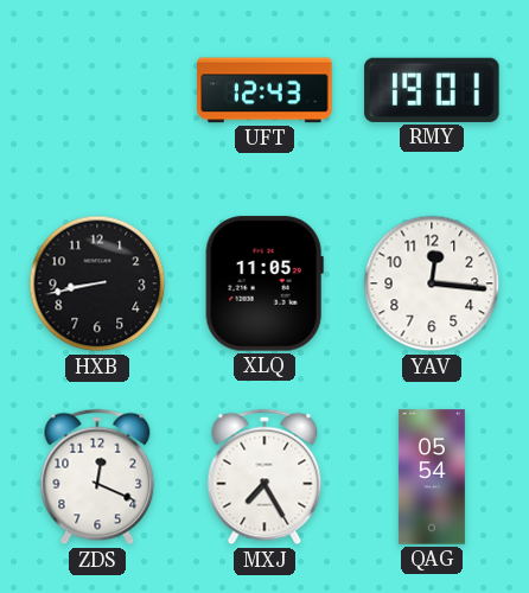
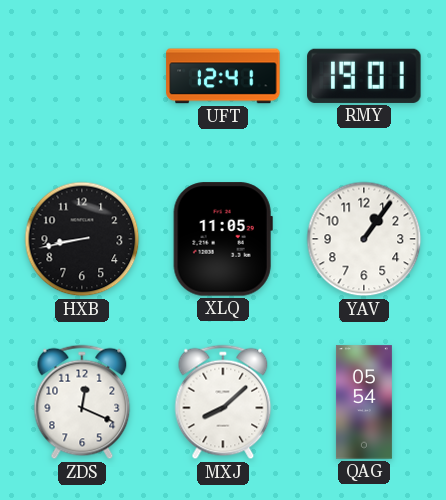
UFT: 12:43 -> 12:41
YAV: 12:16 -> 1:06
MXJ: 7:25 -> 8:08
